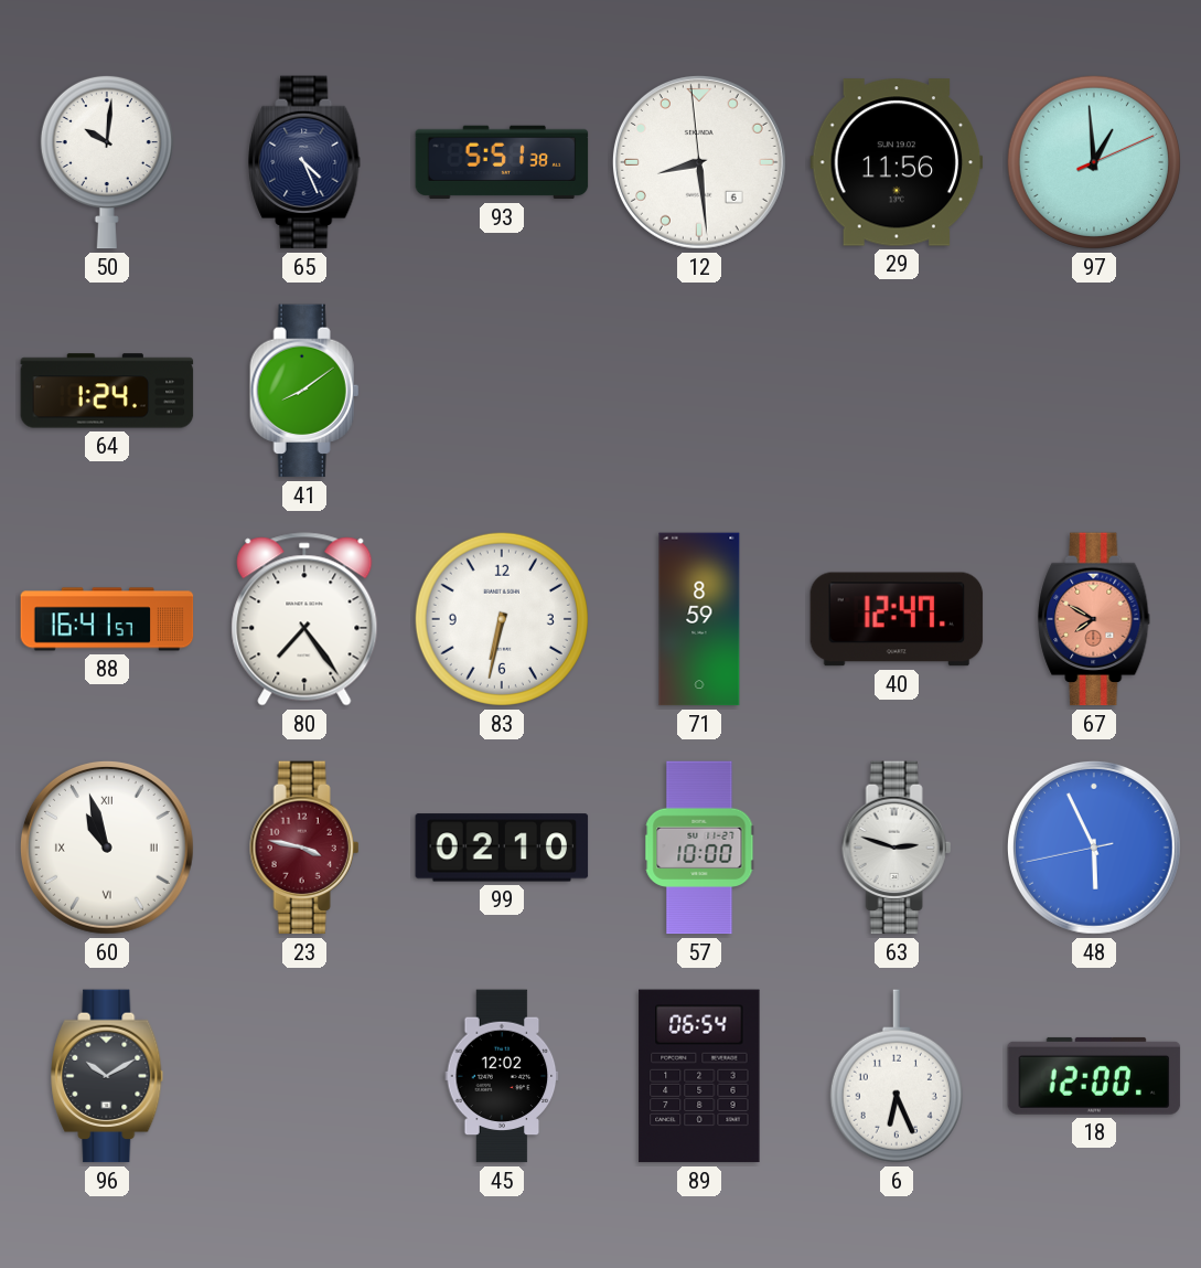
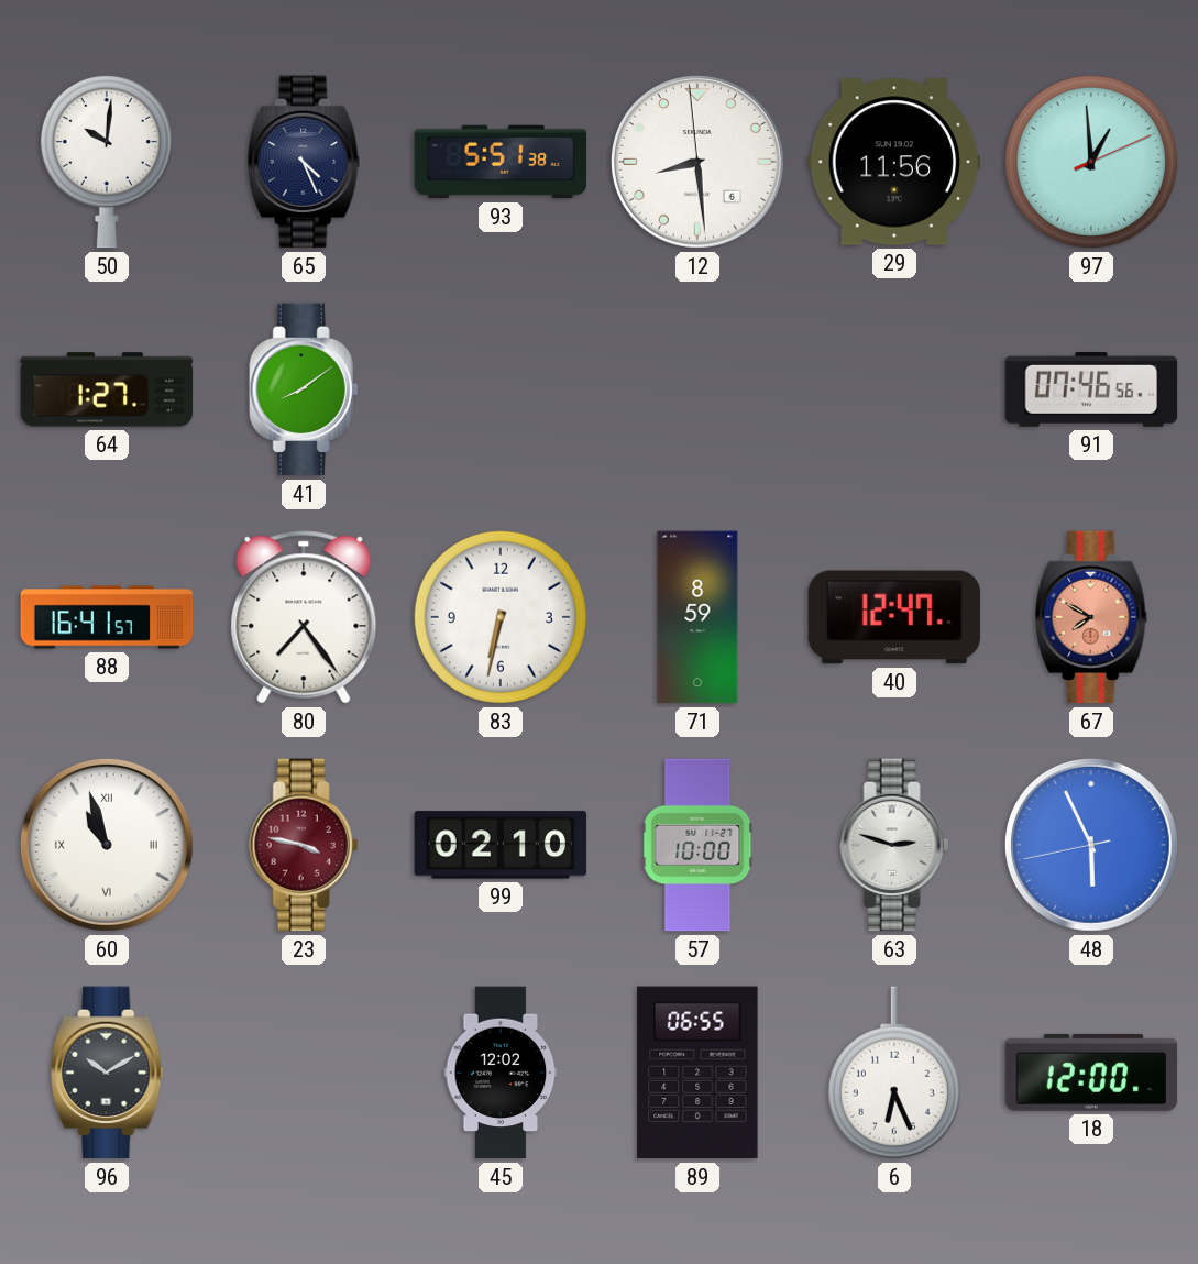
64: 1:24 -> 1:27
91: none -> 07:46
89: 06:54 -> 06:55
